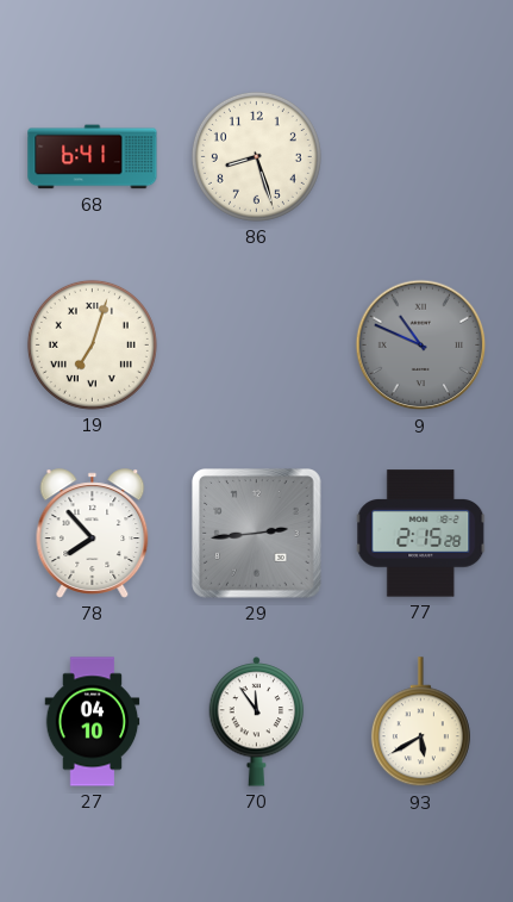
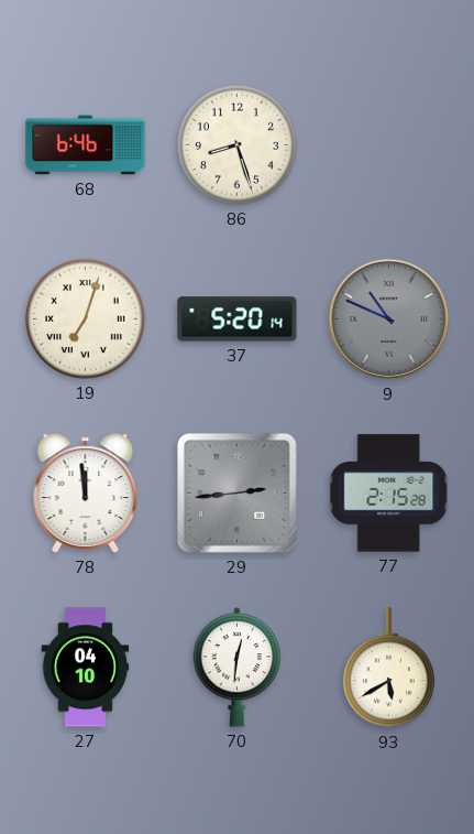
68: 6:41 -> 6:46
37: none -> 5:20
78: 7:53 -> 11:59
70: 11:54 -> 12:31
